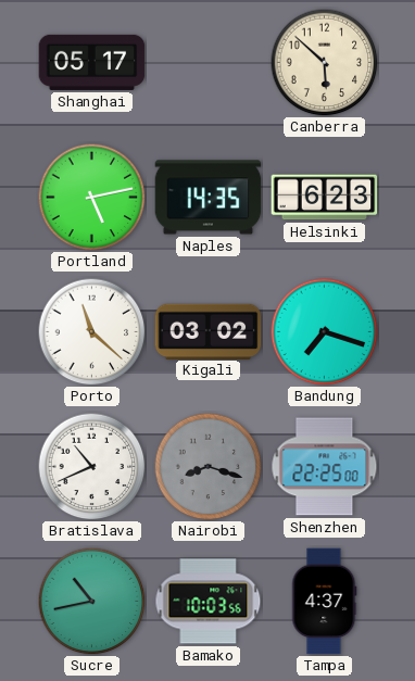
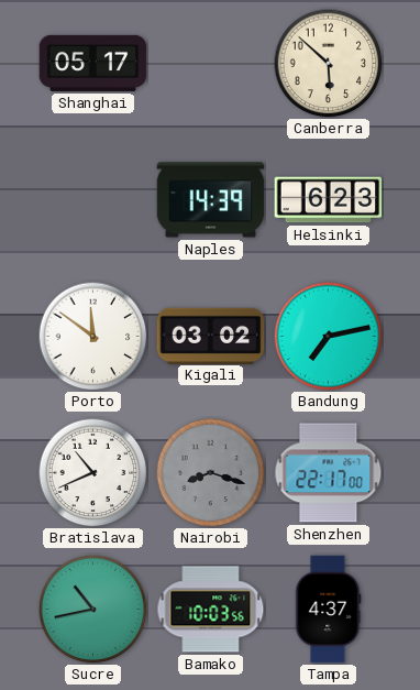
Portland: 5:13 -> none
Naples: 14:35 -> 14:39
Porto: 11:22 -> 11:51
Bandung: 7:18 -> 7:13
Shenzhen: 22:25 -> 22:17
